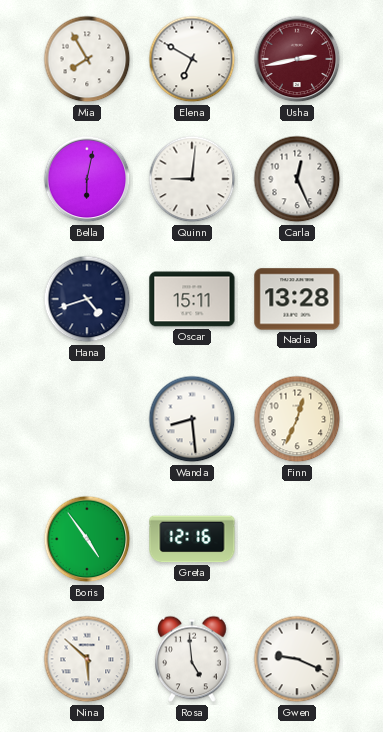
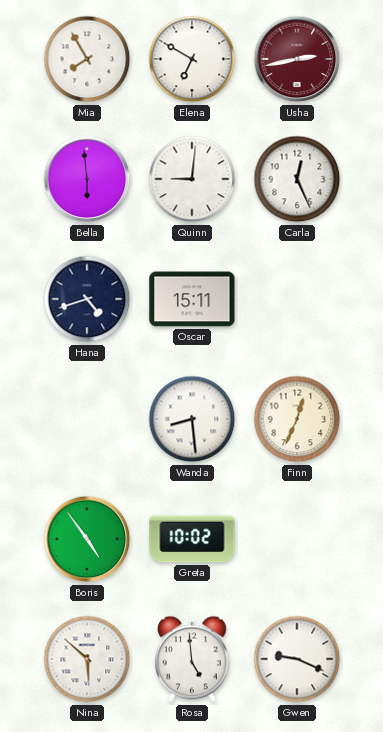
Bella: 6:02 -> 5:59
Nadia: 13:28 -> none
Greta: 12:16 -> 10:02
